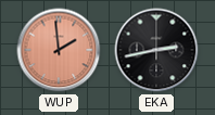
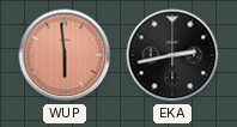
WUP: 1:59 -> 5:59
